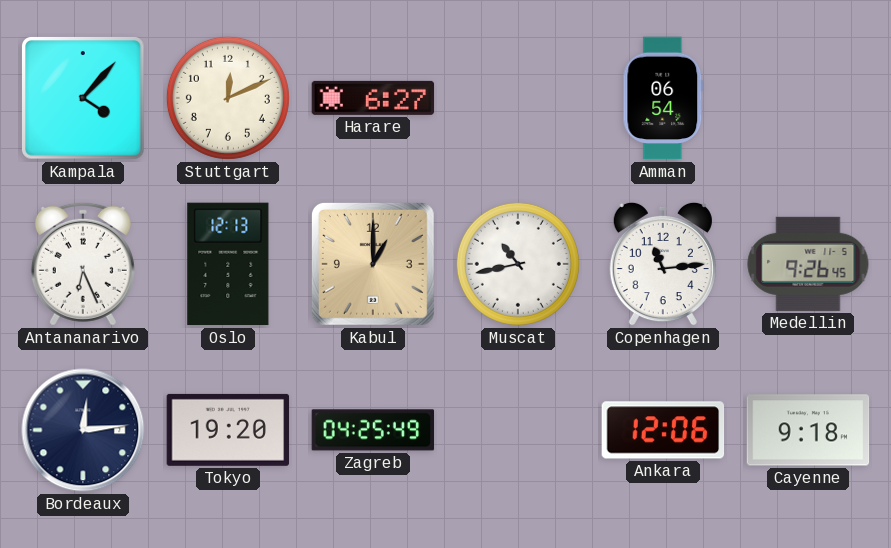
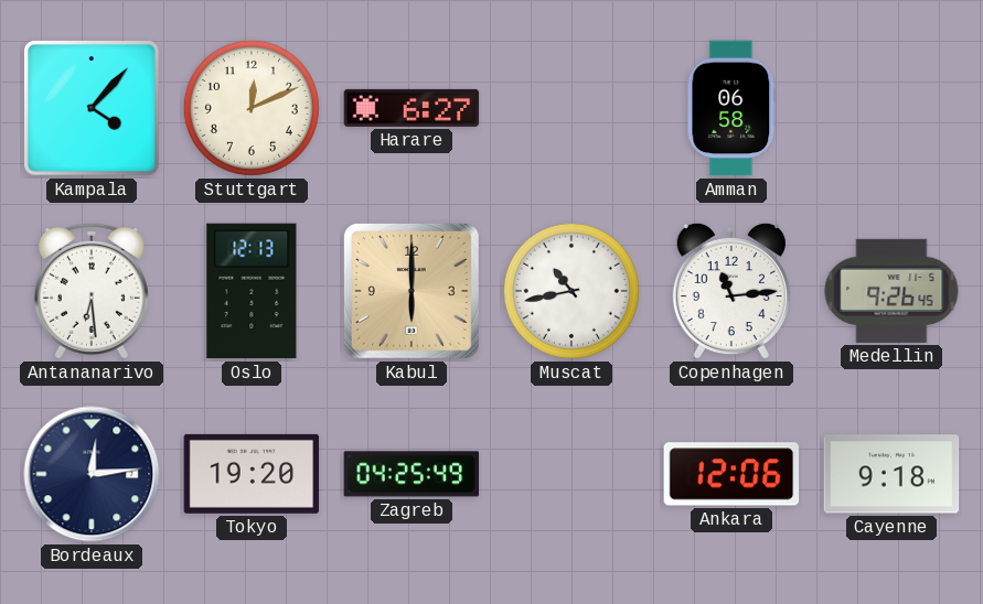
Amman: 06:54 -> 06:58
Antananarivo: 6:26 -> 6:29
Kabul: 1:00 -> 6:00
